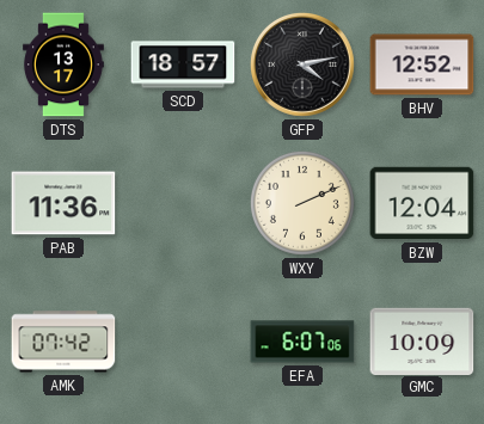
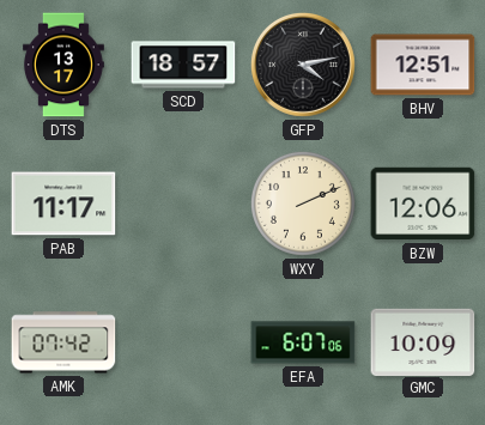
BHV: 12:52 -> 12:51
PAB: 11:36 -> 11:17
BZW: 12:04 -> 12:06
